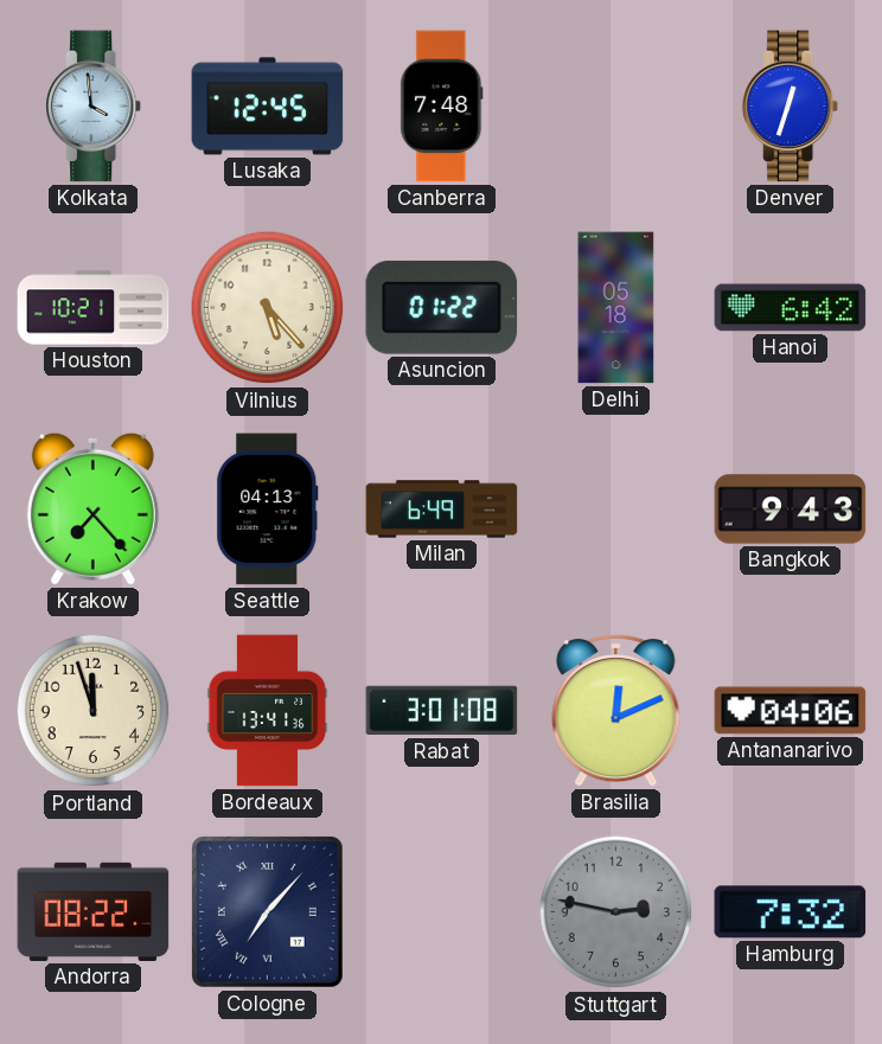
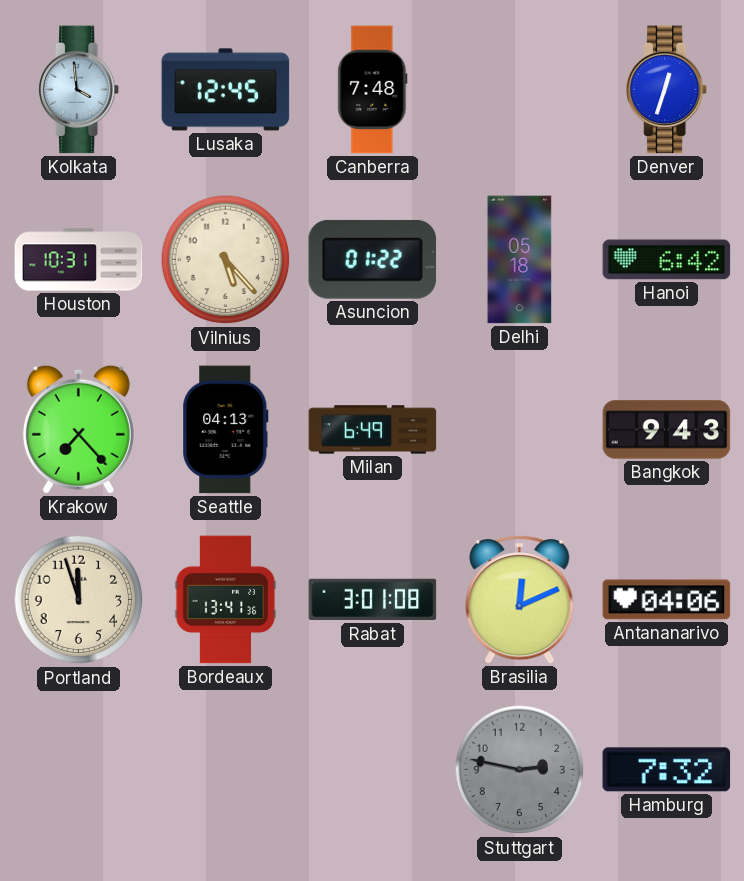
Houston: 10:21 -> 10:31
Andorra: 08:22 -> none
Cologne: 7:07 -> none
